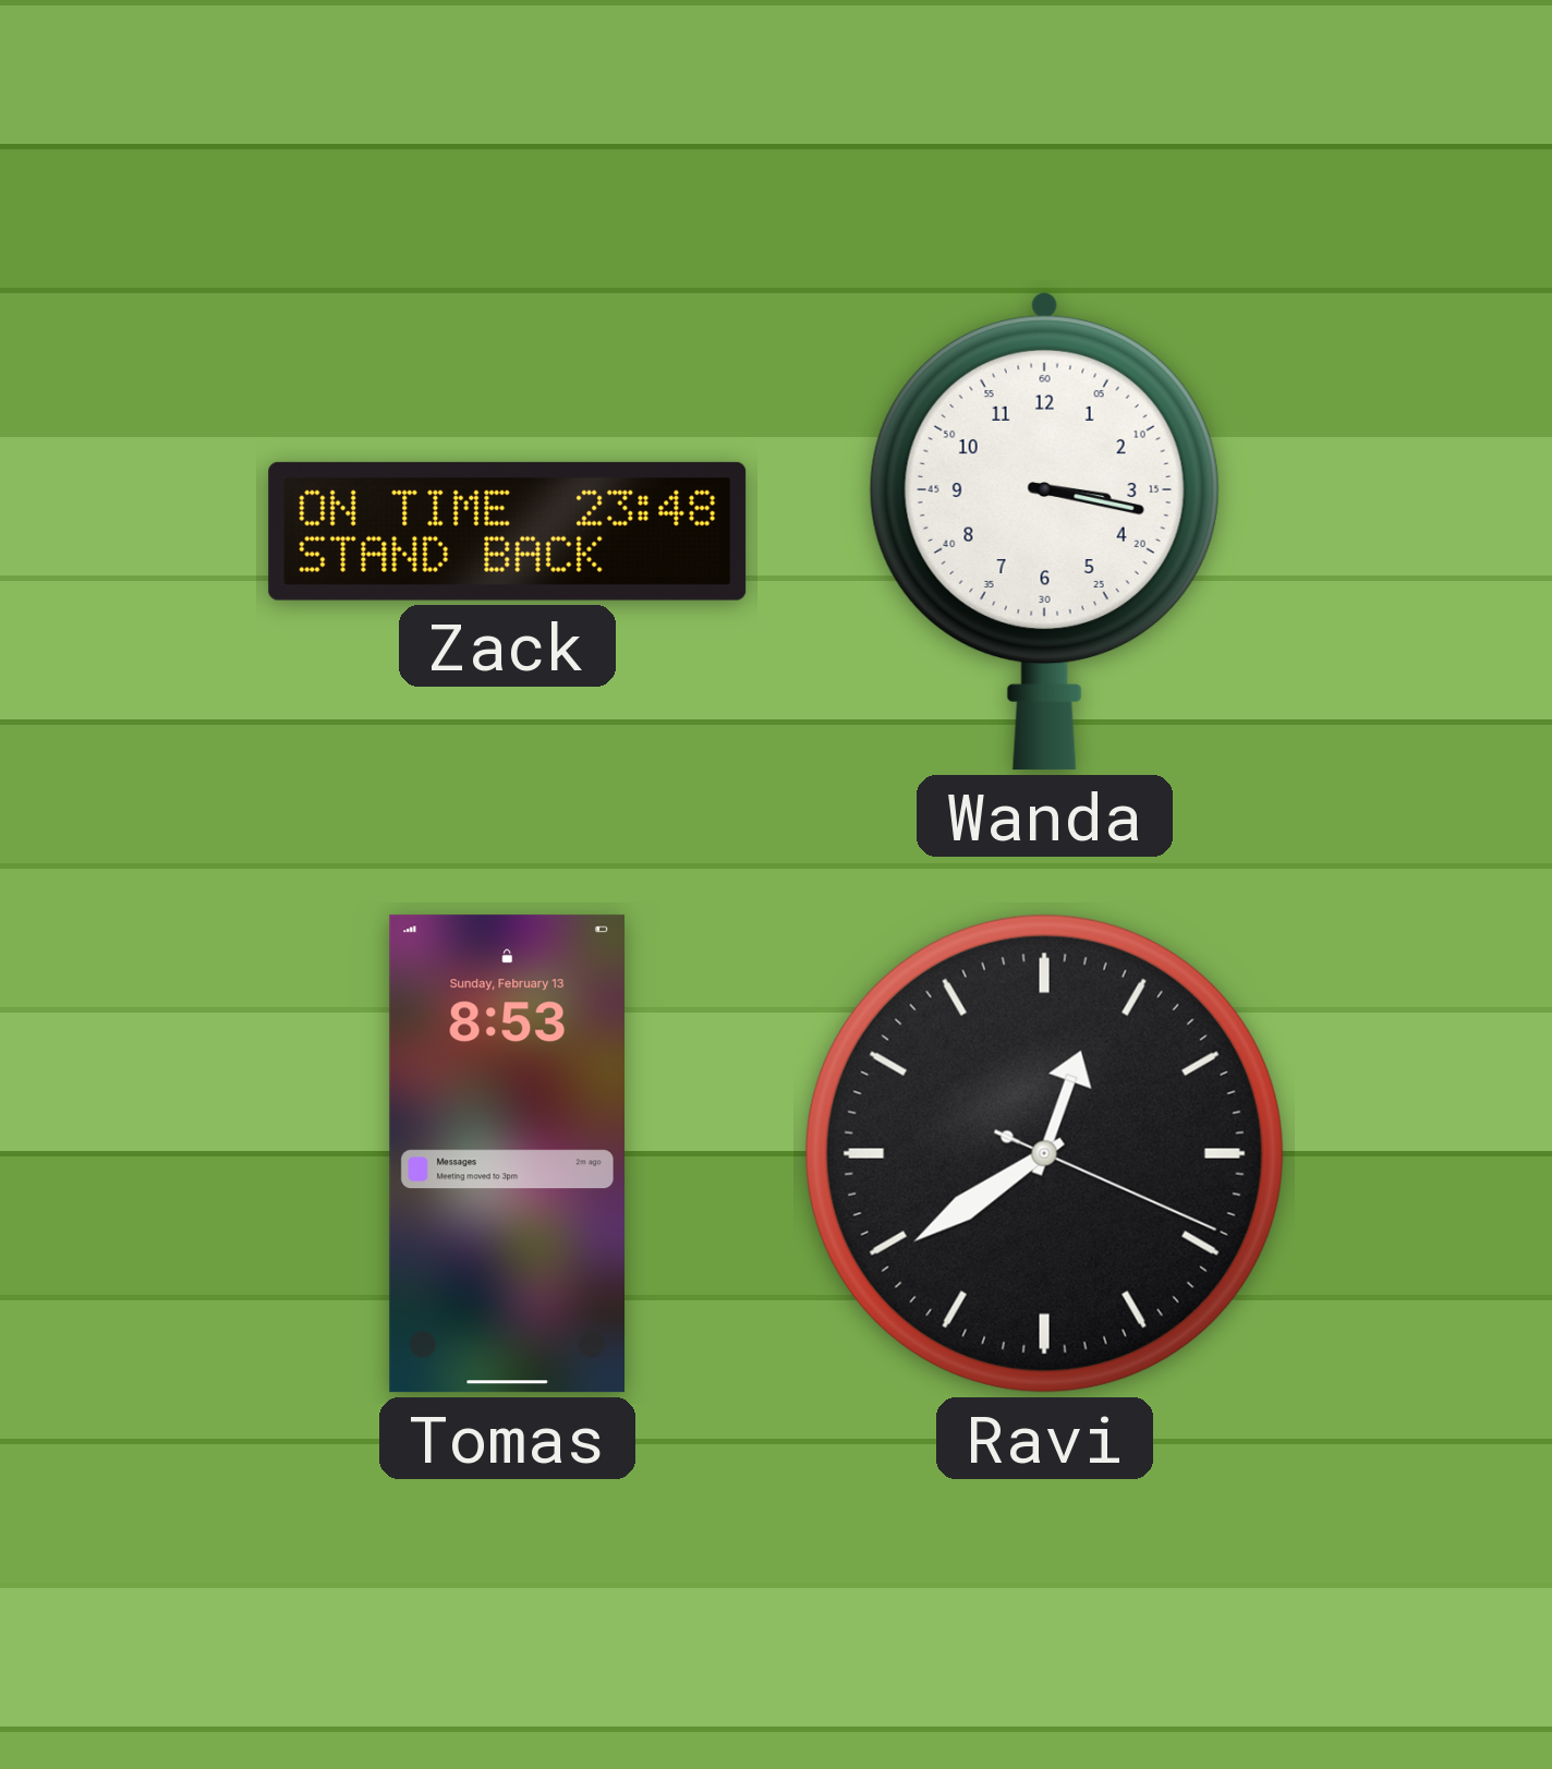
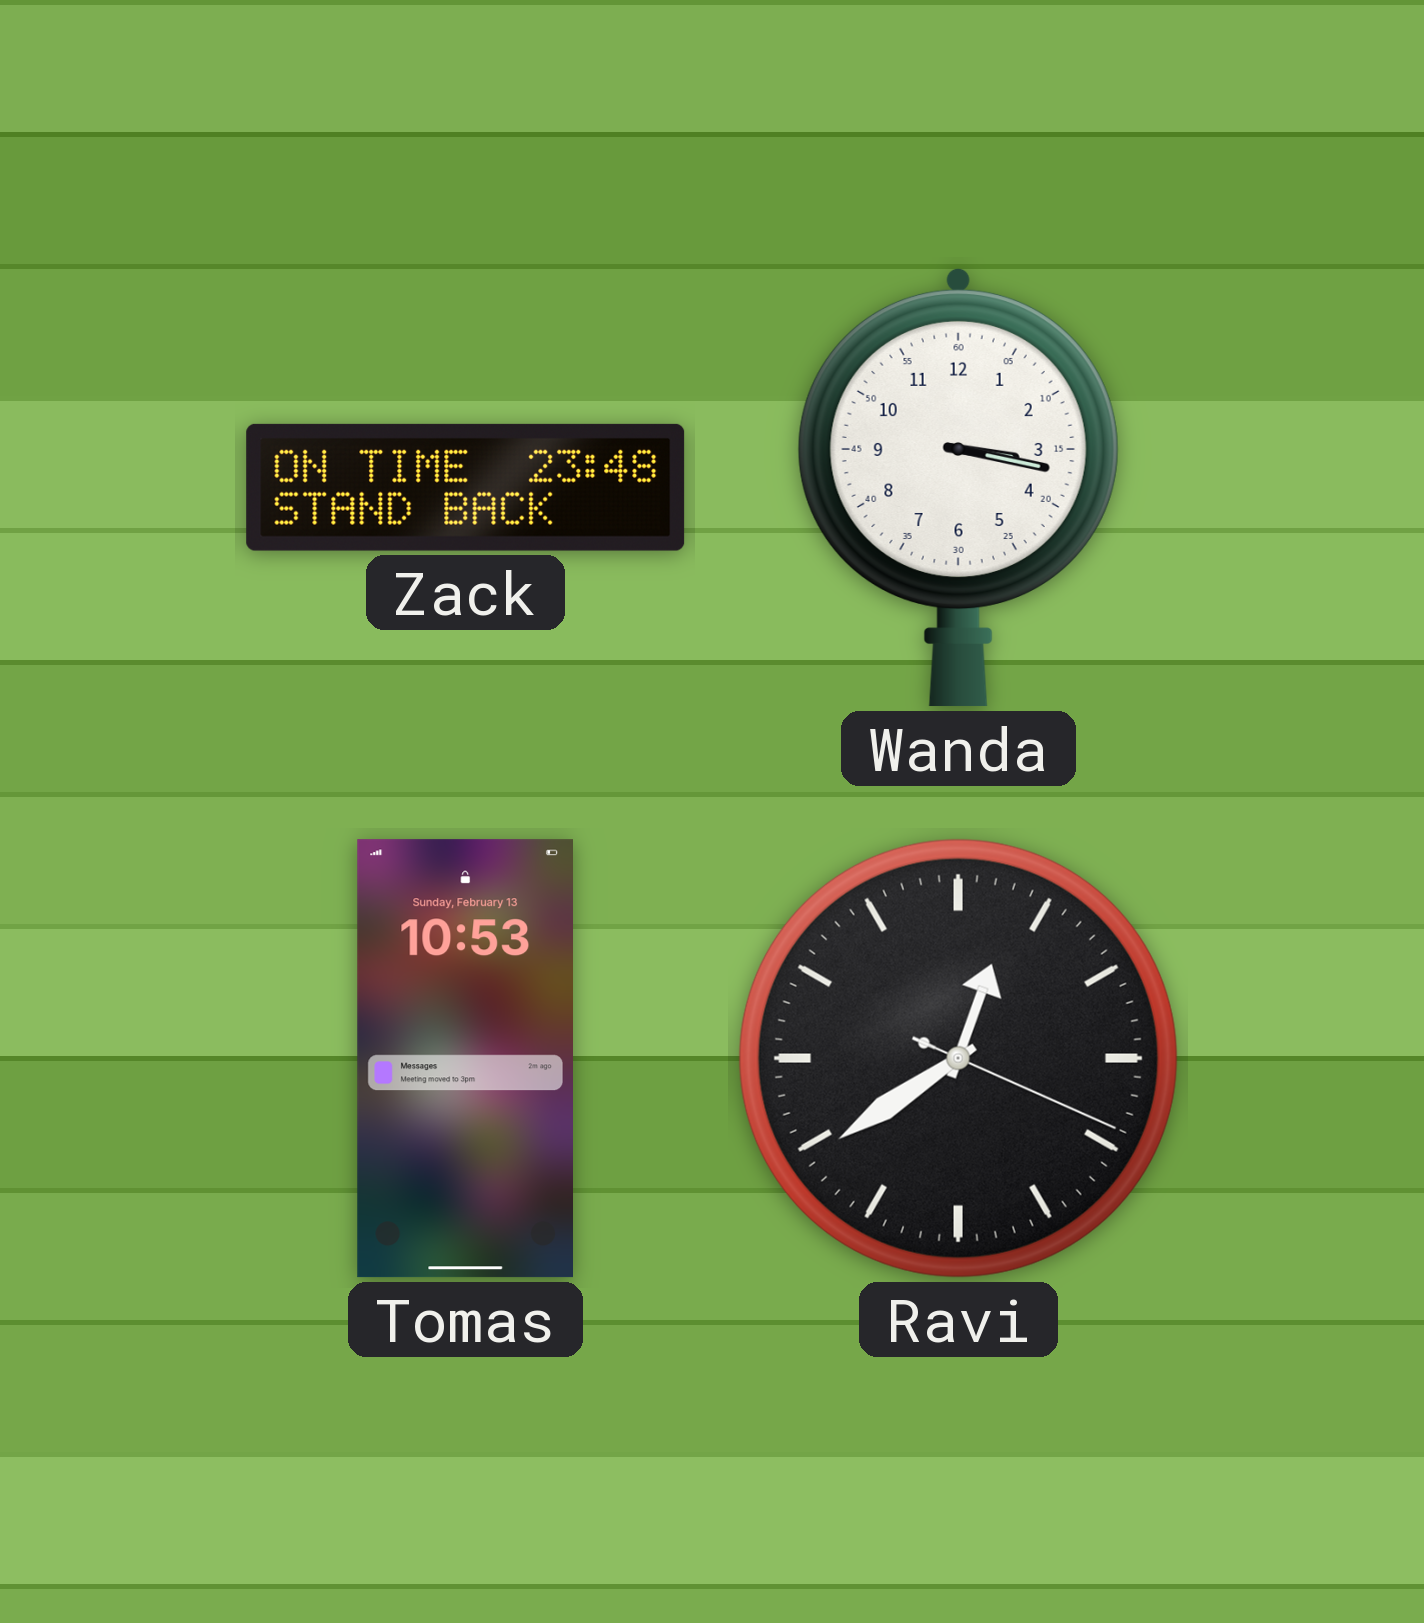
Tomas: 8:53 -> 10:53
